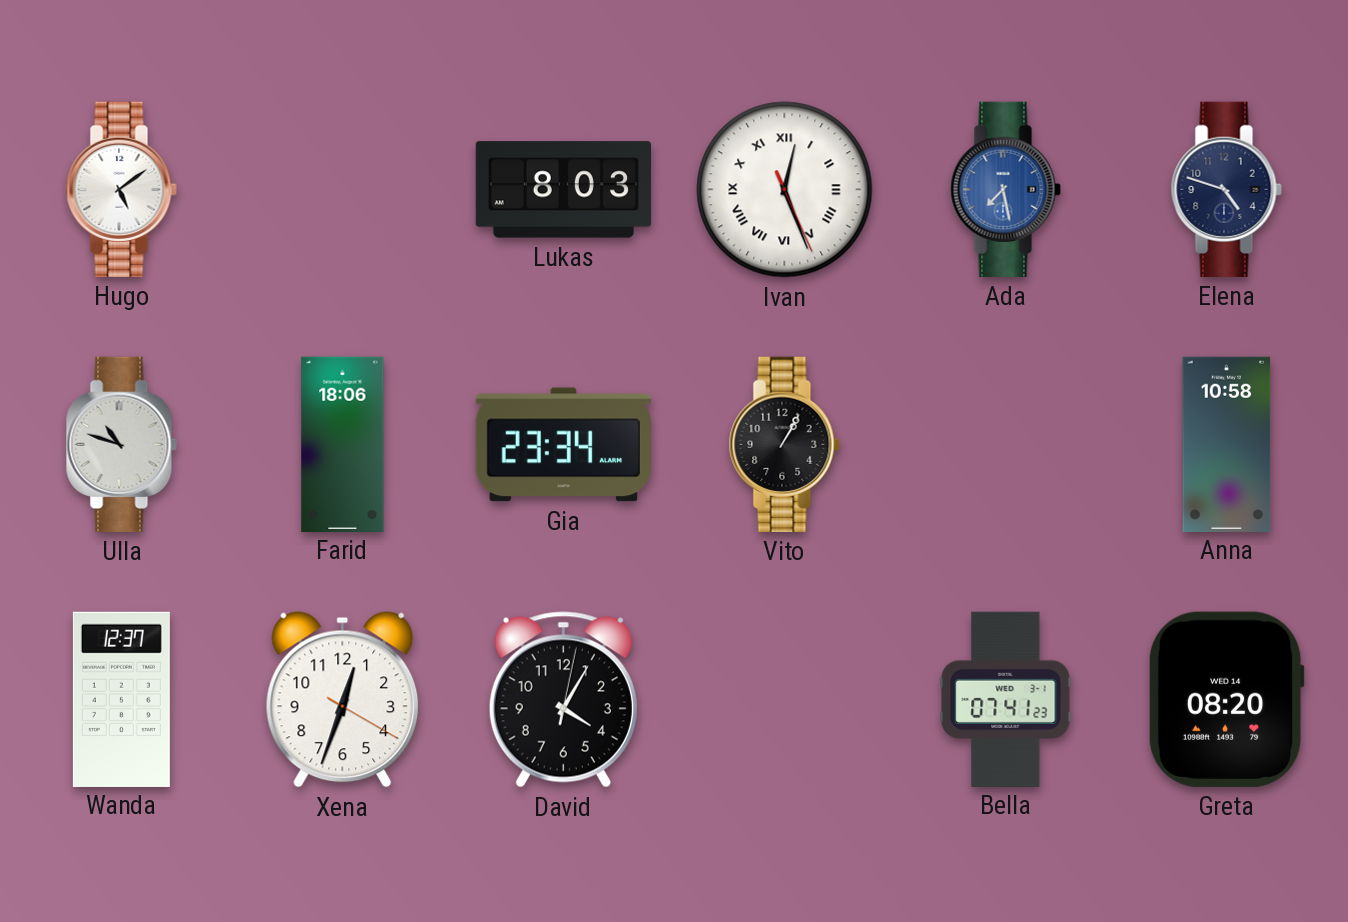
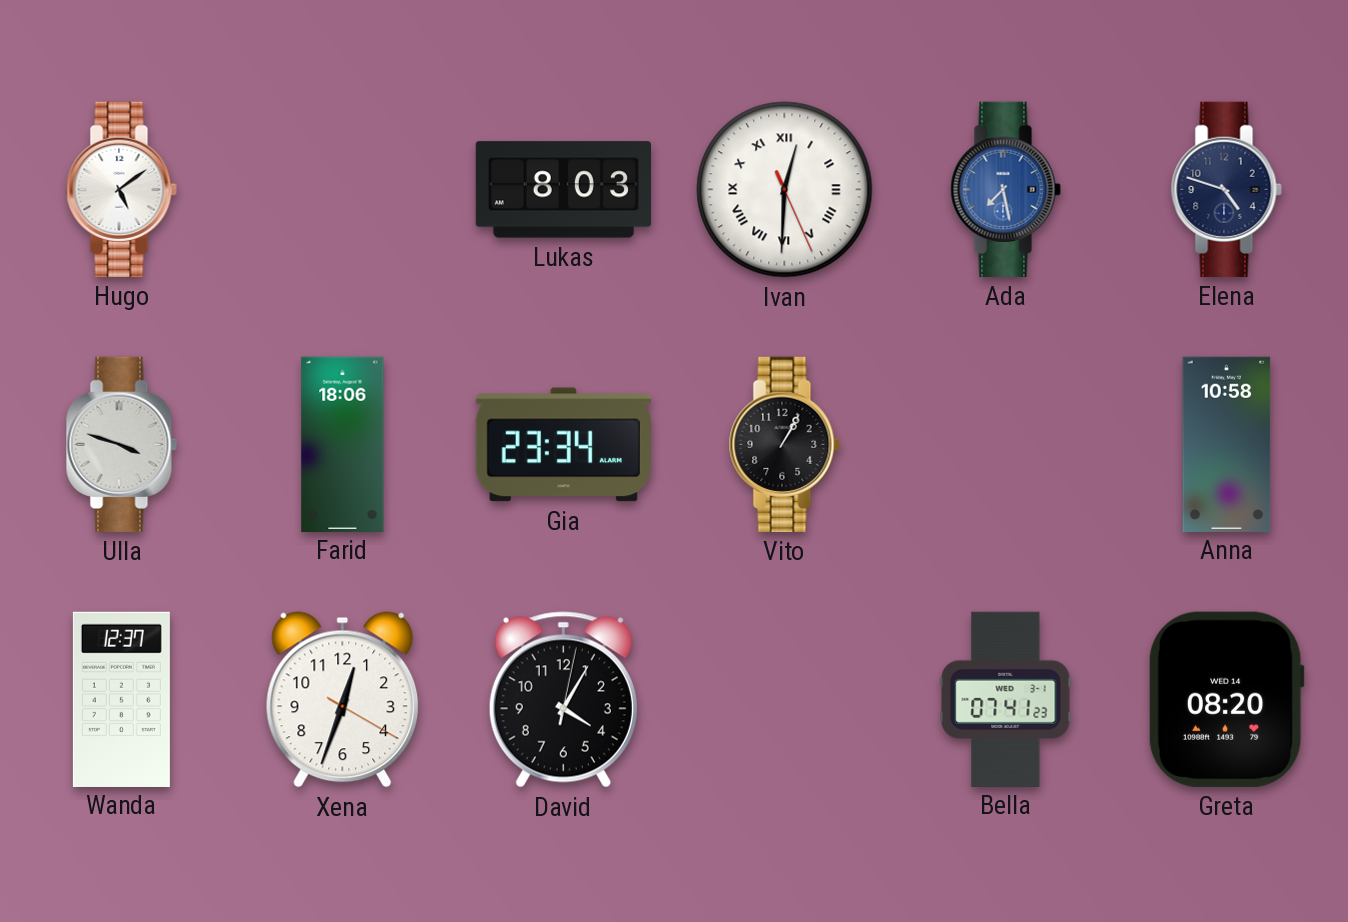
Ivan: 12:26 -> 12:30
Ulla: 10:48 -> 3:48
